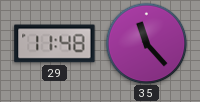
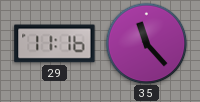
29: 11:48 -> 11:16
